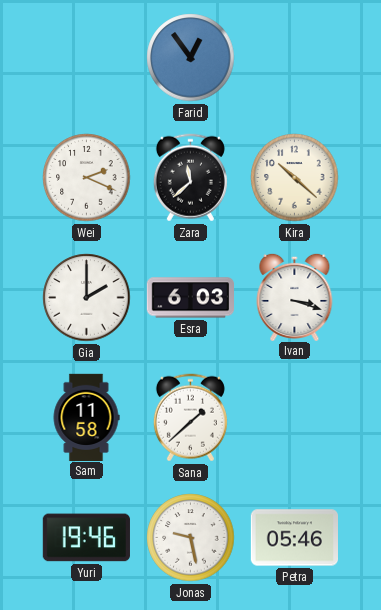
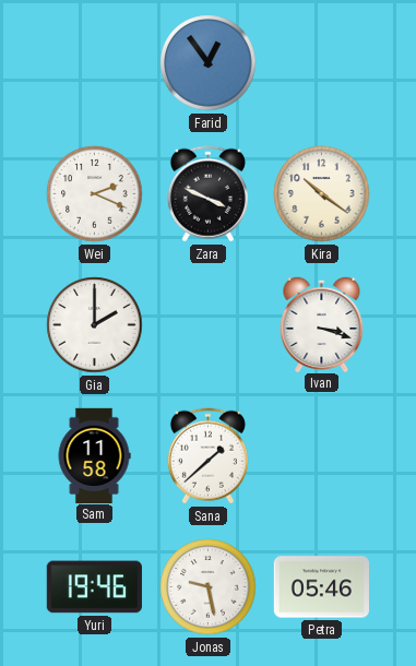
Zara: 11:38 -> 3:49
Kira: 10:22 -> 10:21
Esra: 6:03 -> none
